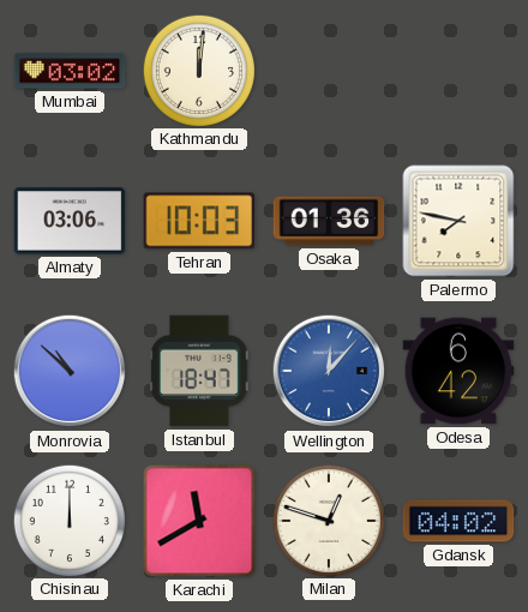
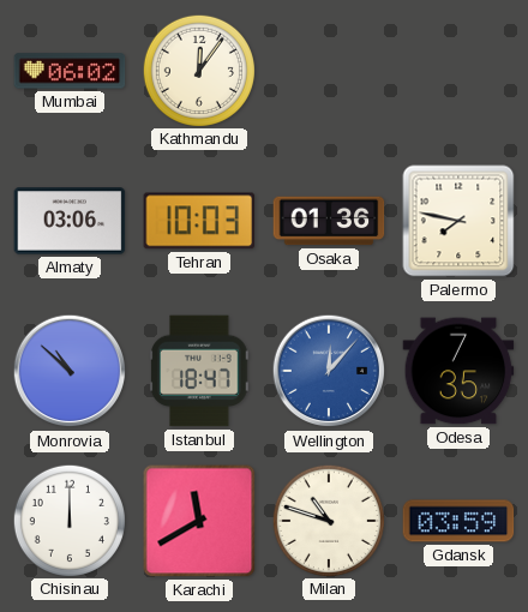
Mumbai: 03:02 -> 06:02
Kathmandu: 12:01 -> 12:06
Odesa: 6:42 -> 7:35
Milan: 12:48 -> 10:48
Gdansk: 04:02 -> 03:59
